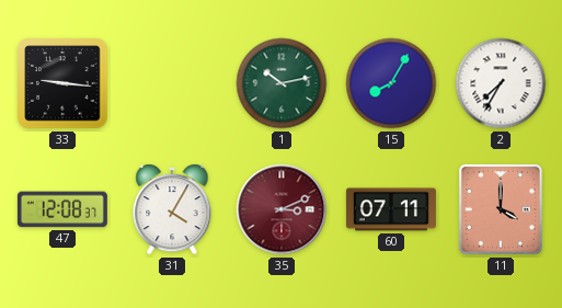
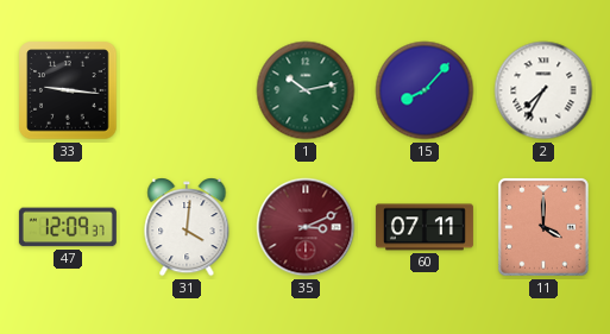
15: 8:05 -> 8:07
47: 12:08 -> 12:09
31: 4:05 -> 4:01
